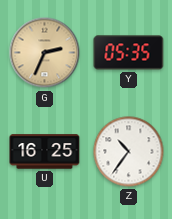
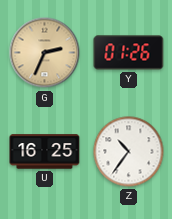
Y: 05:35 -> 01:26
